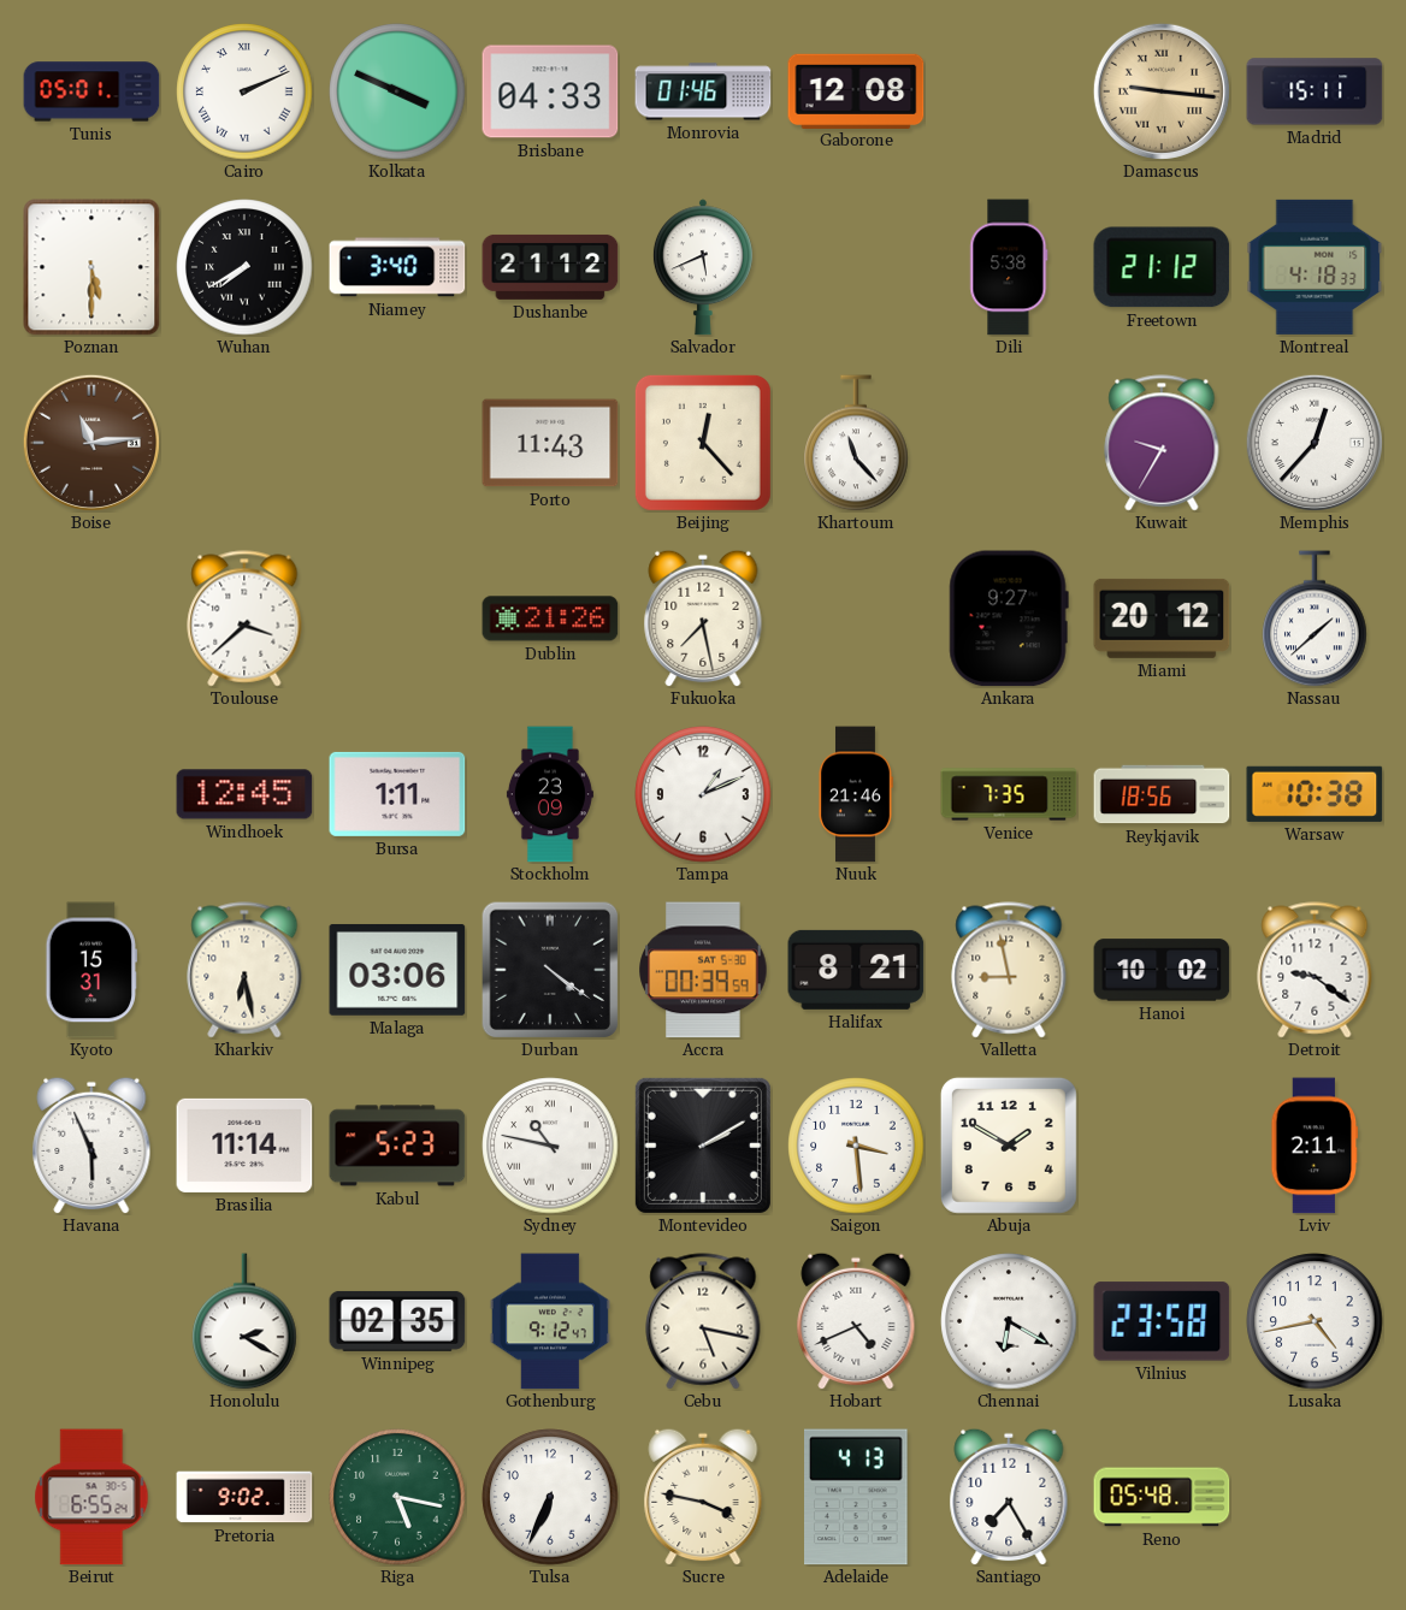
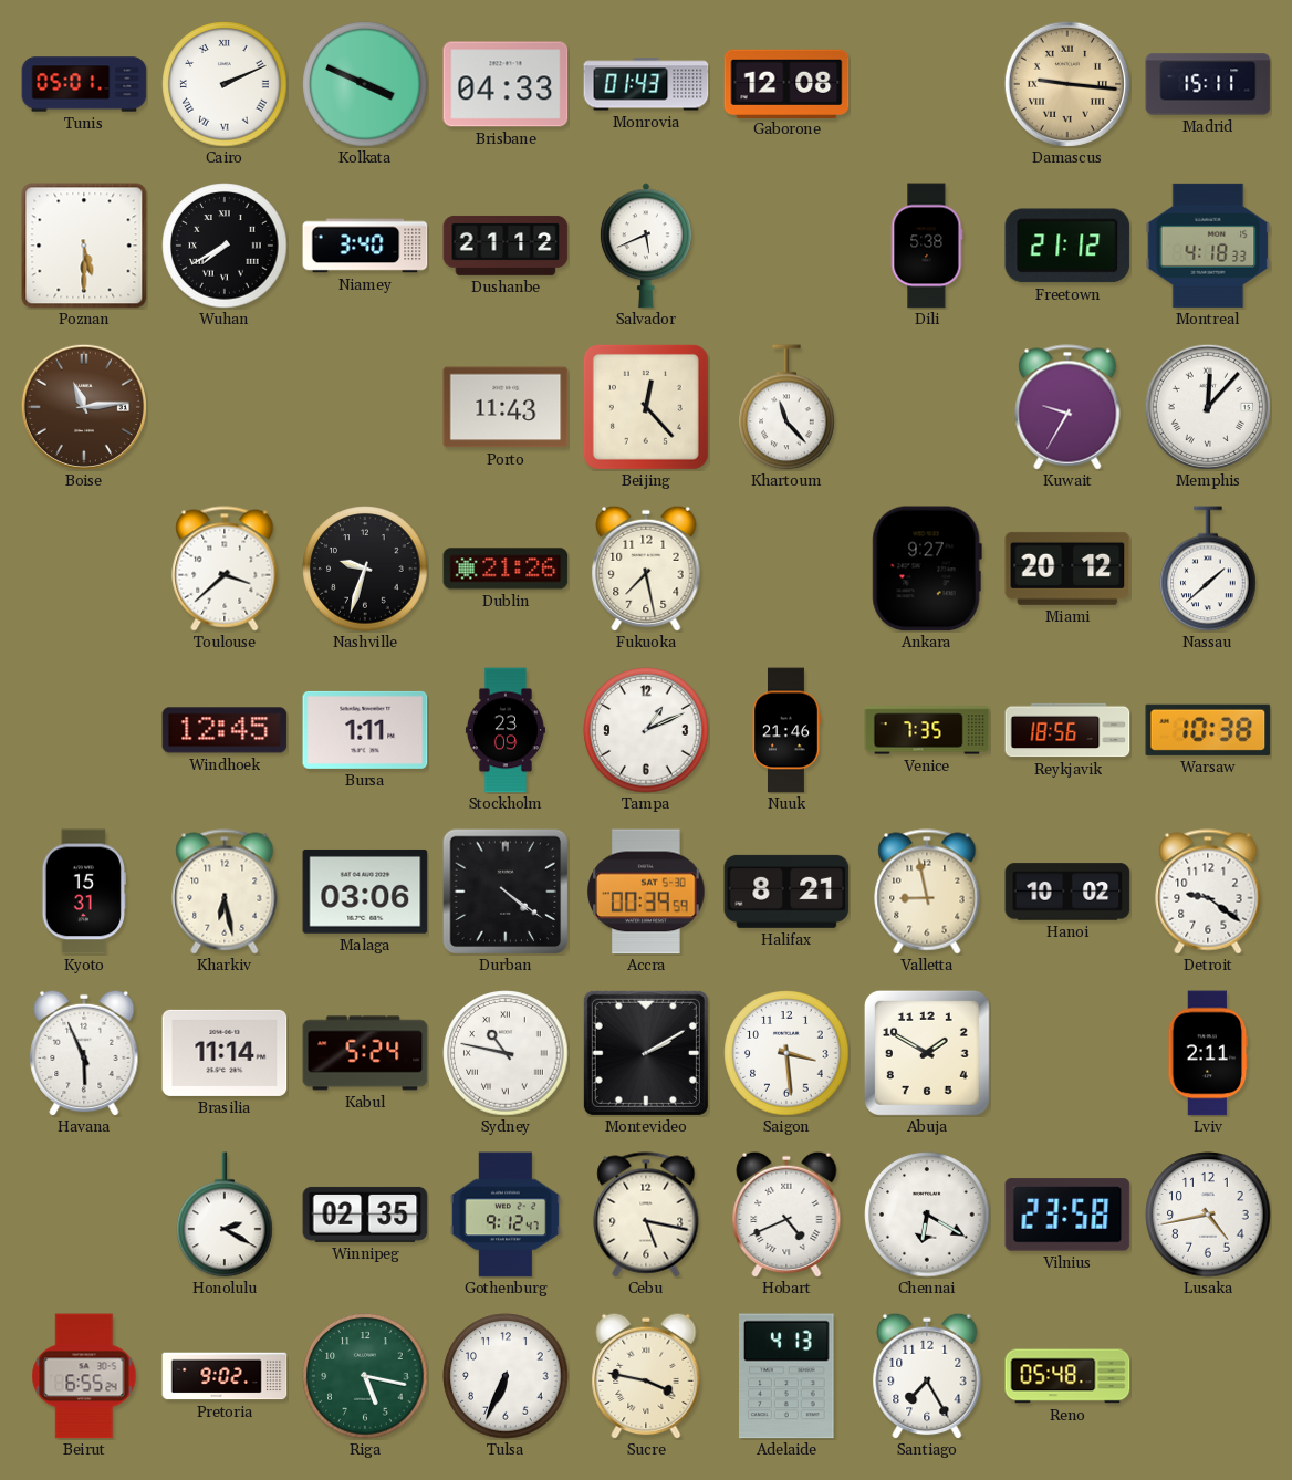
Monrovia: 01:46 -> 01:43
Memphis: 12:37 -> 12:07
Nashville: none -> 9:33
Kabul: 5:23 -> 5:24
